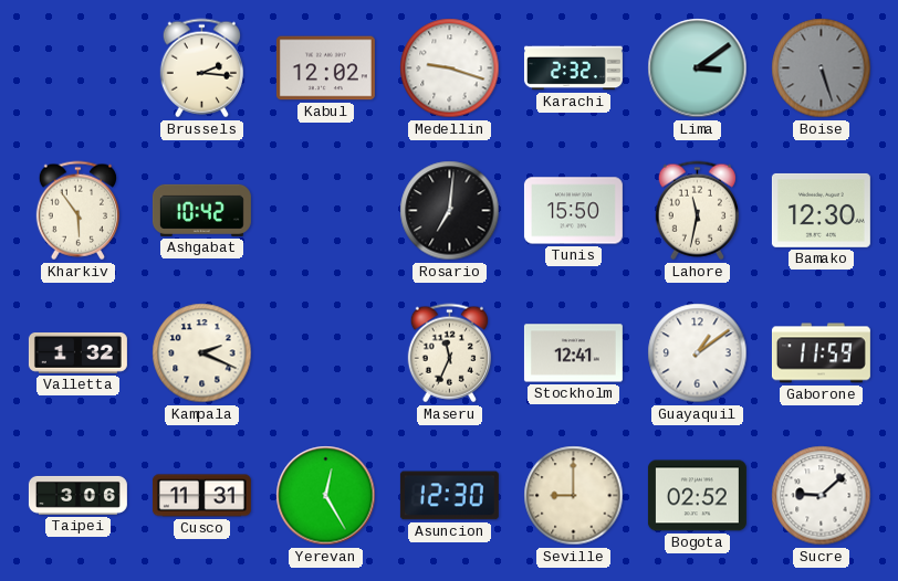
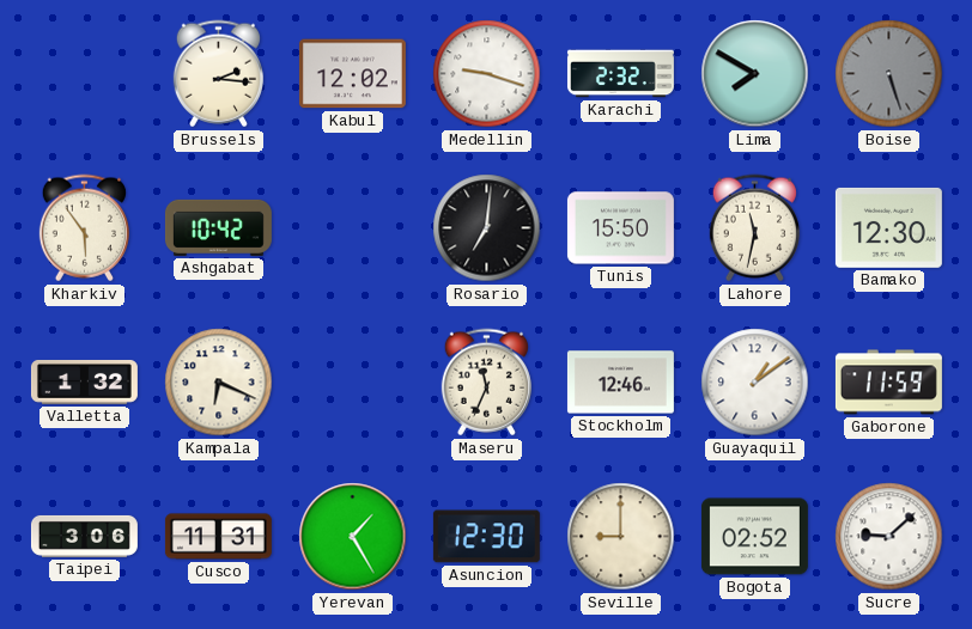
Lima: 3:09 -> 7:50
Kampala: 2:19 -> 6:19
Stockholm: 12:41 -> 12:46
Yerevan: 12:25 -> 1:25
